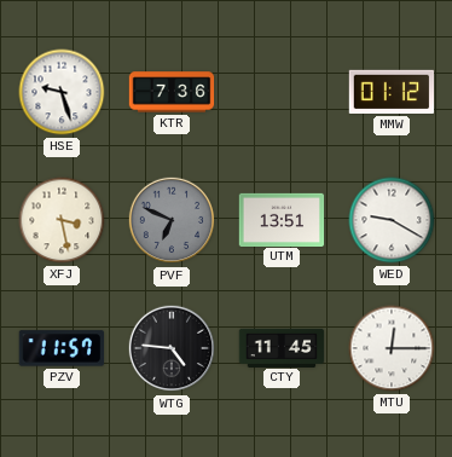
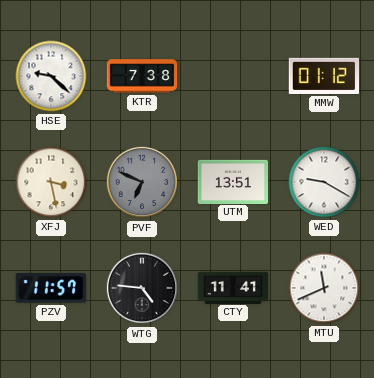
HSE: 9:27 -> 9:22
KTR: 7:36 -> 7:38
CTY: 11:45 -> 11:41
MTU: 12:15 -> 11:41
